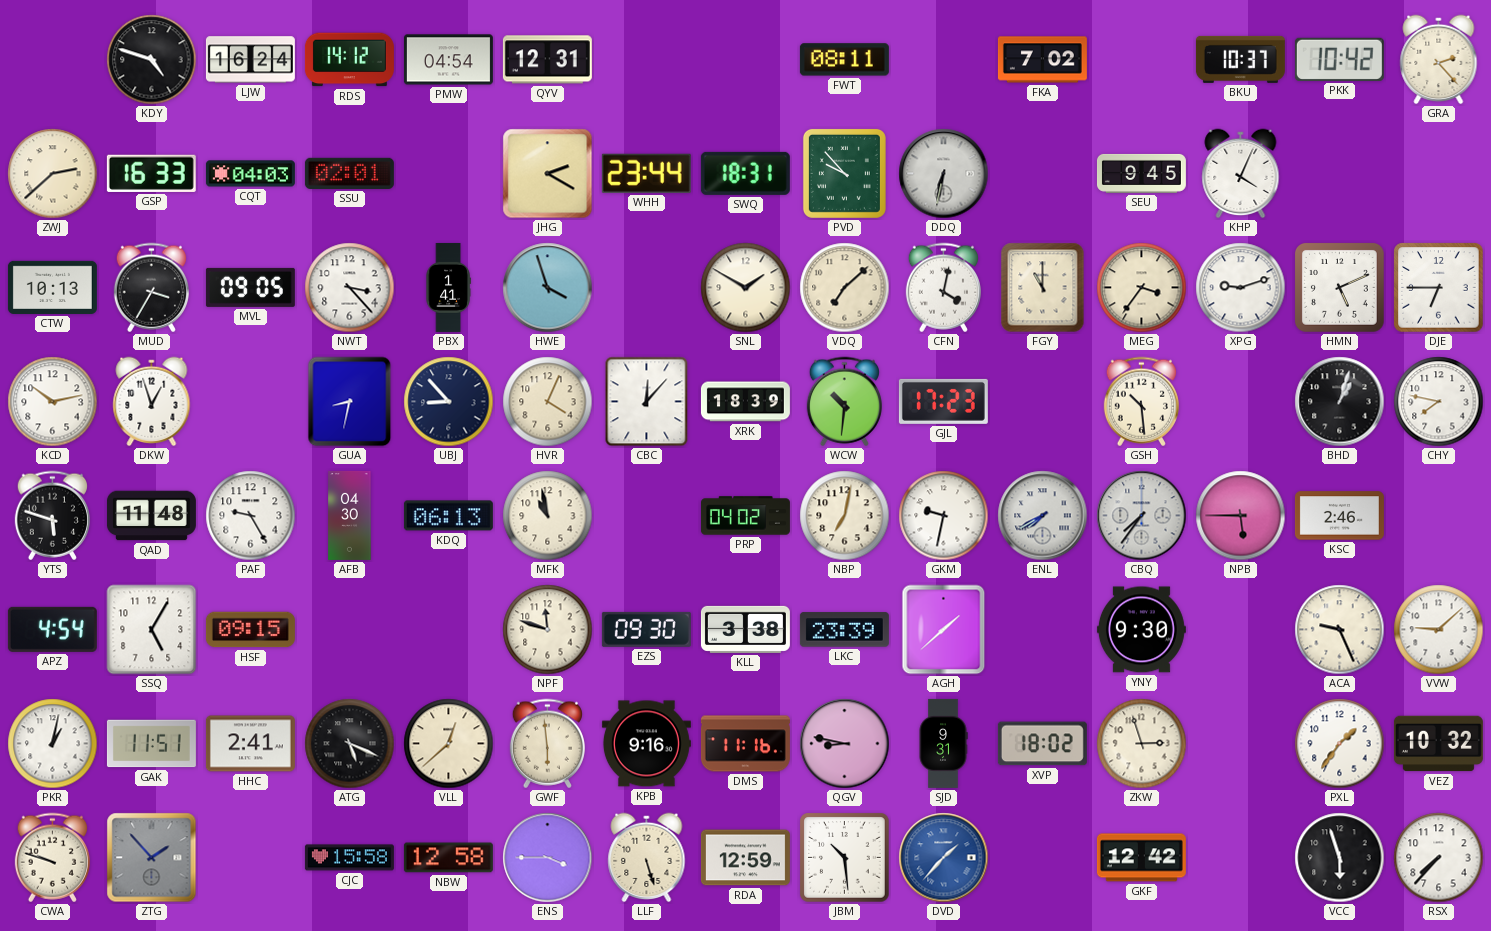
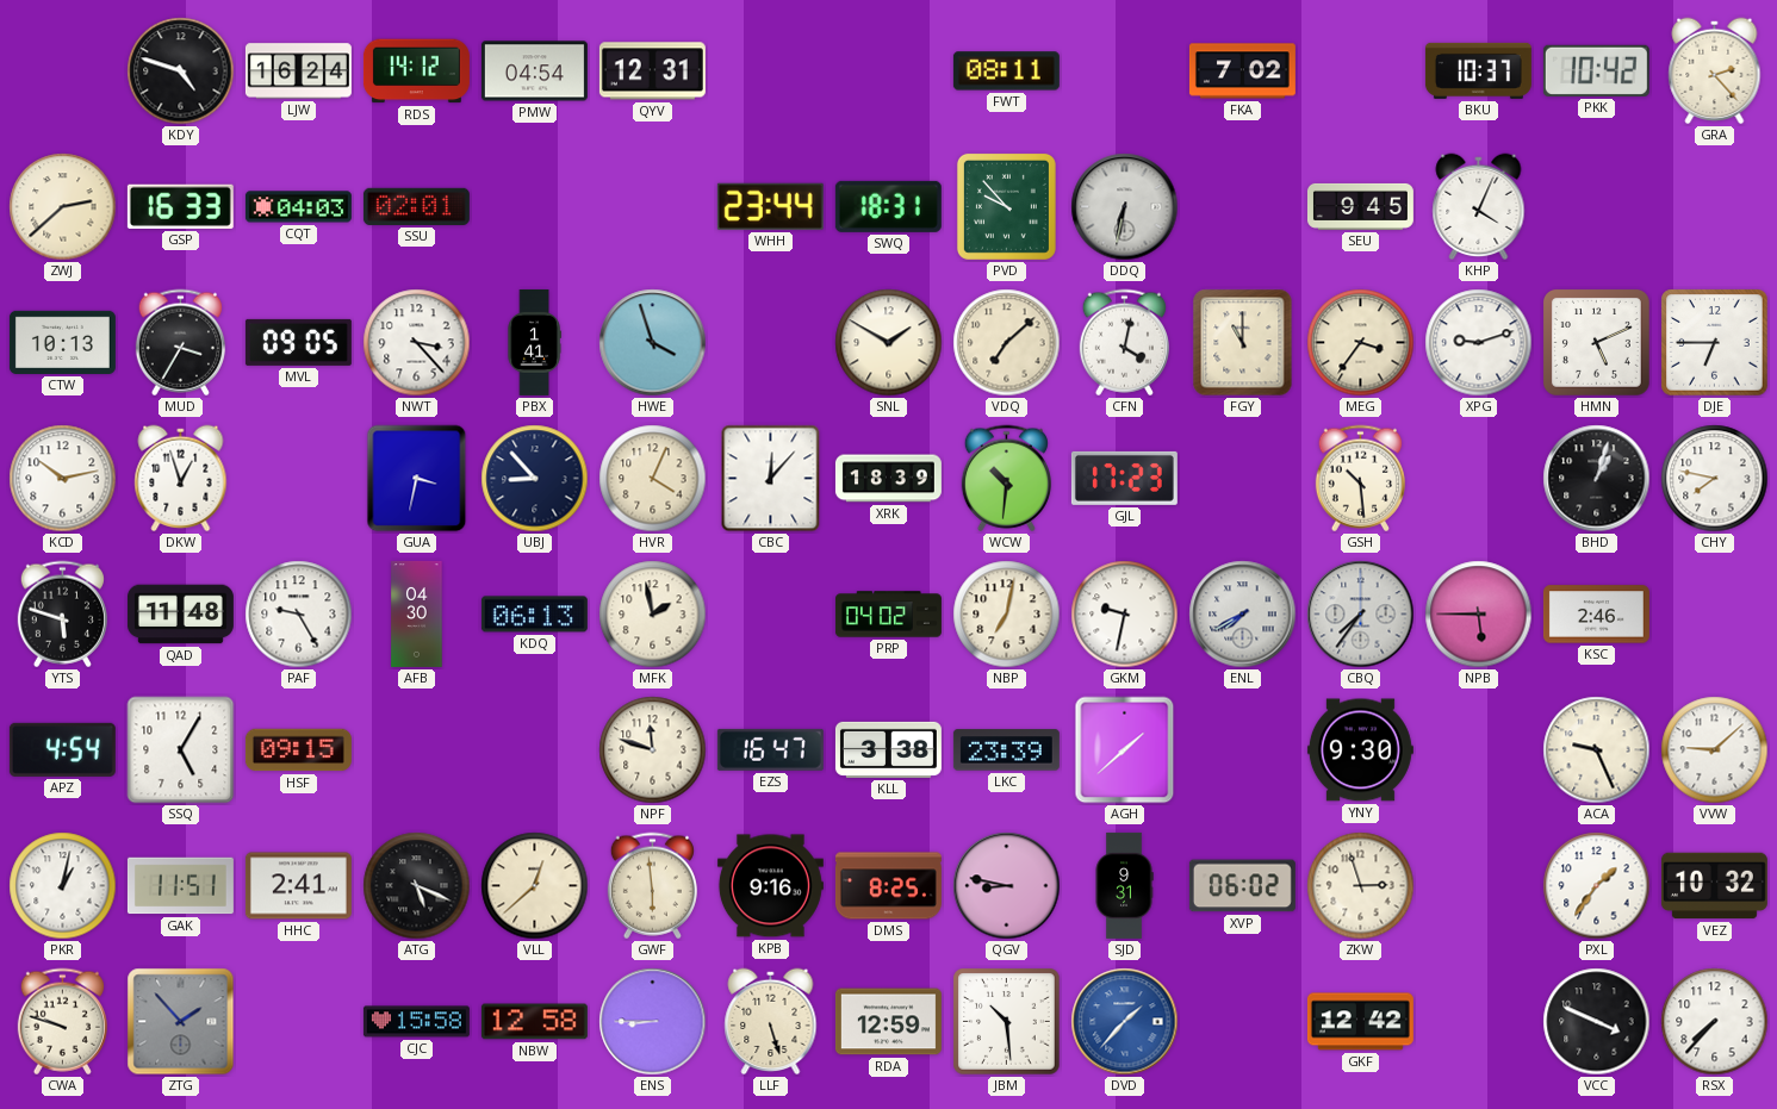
JHG: 2:20 -> none
GUA: 8:32 -> 3:32
MFK: 10:58 -> 1:58
EZS: 09:30 -> 16:47
DMS: 11:16 -> 8:25
XVP: 18:02 -> 06:02
ENS: 3:45 -> 8:45
VCC: 5:57 -> 3:49
